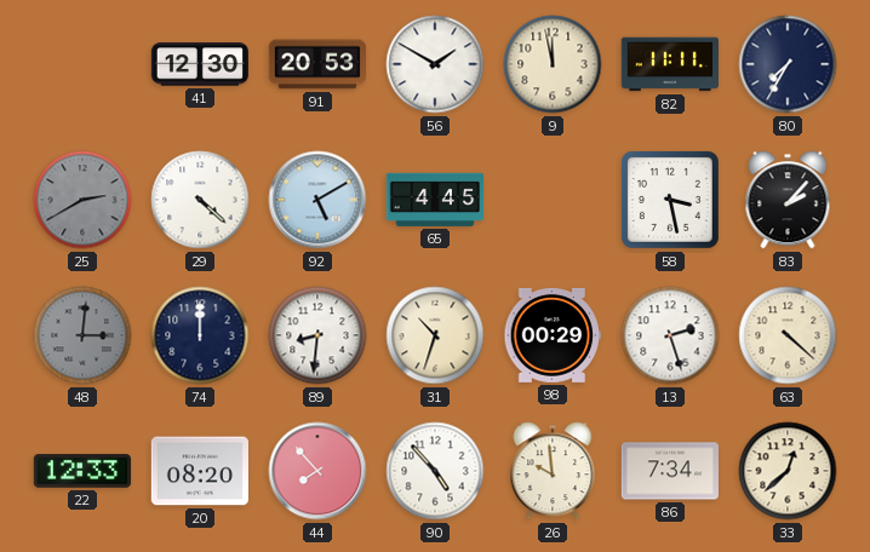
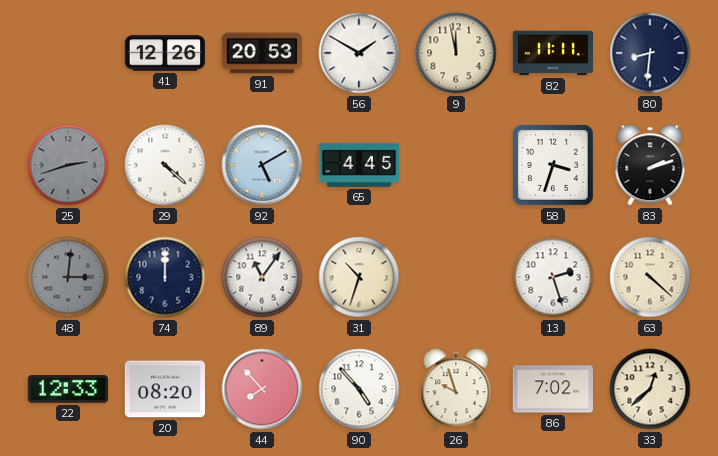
41: 12:30 -> 12:26
80: 7:35 -> 8:31
25: 2:40 -> 2:42
58: 3:28 -> 3:33
83: 2:07 -> 2:12
89: 8:31 -> 11:06
98: 00:29 -> none
26: 9:59 -> 9:57
86: 7:34 -> 7:02
